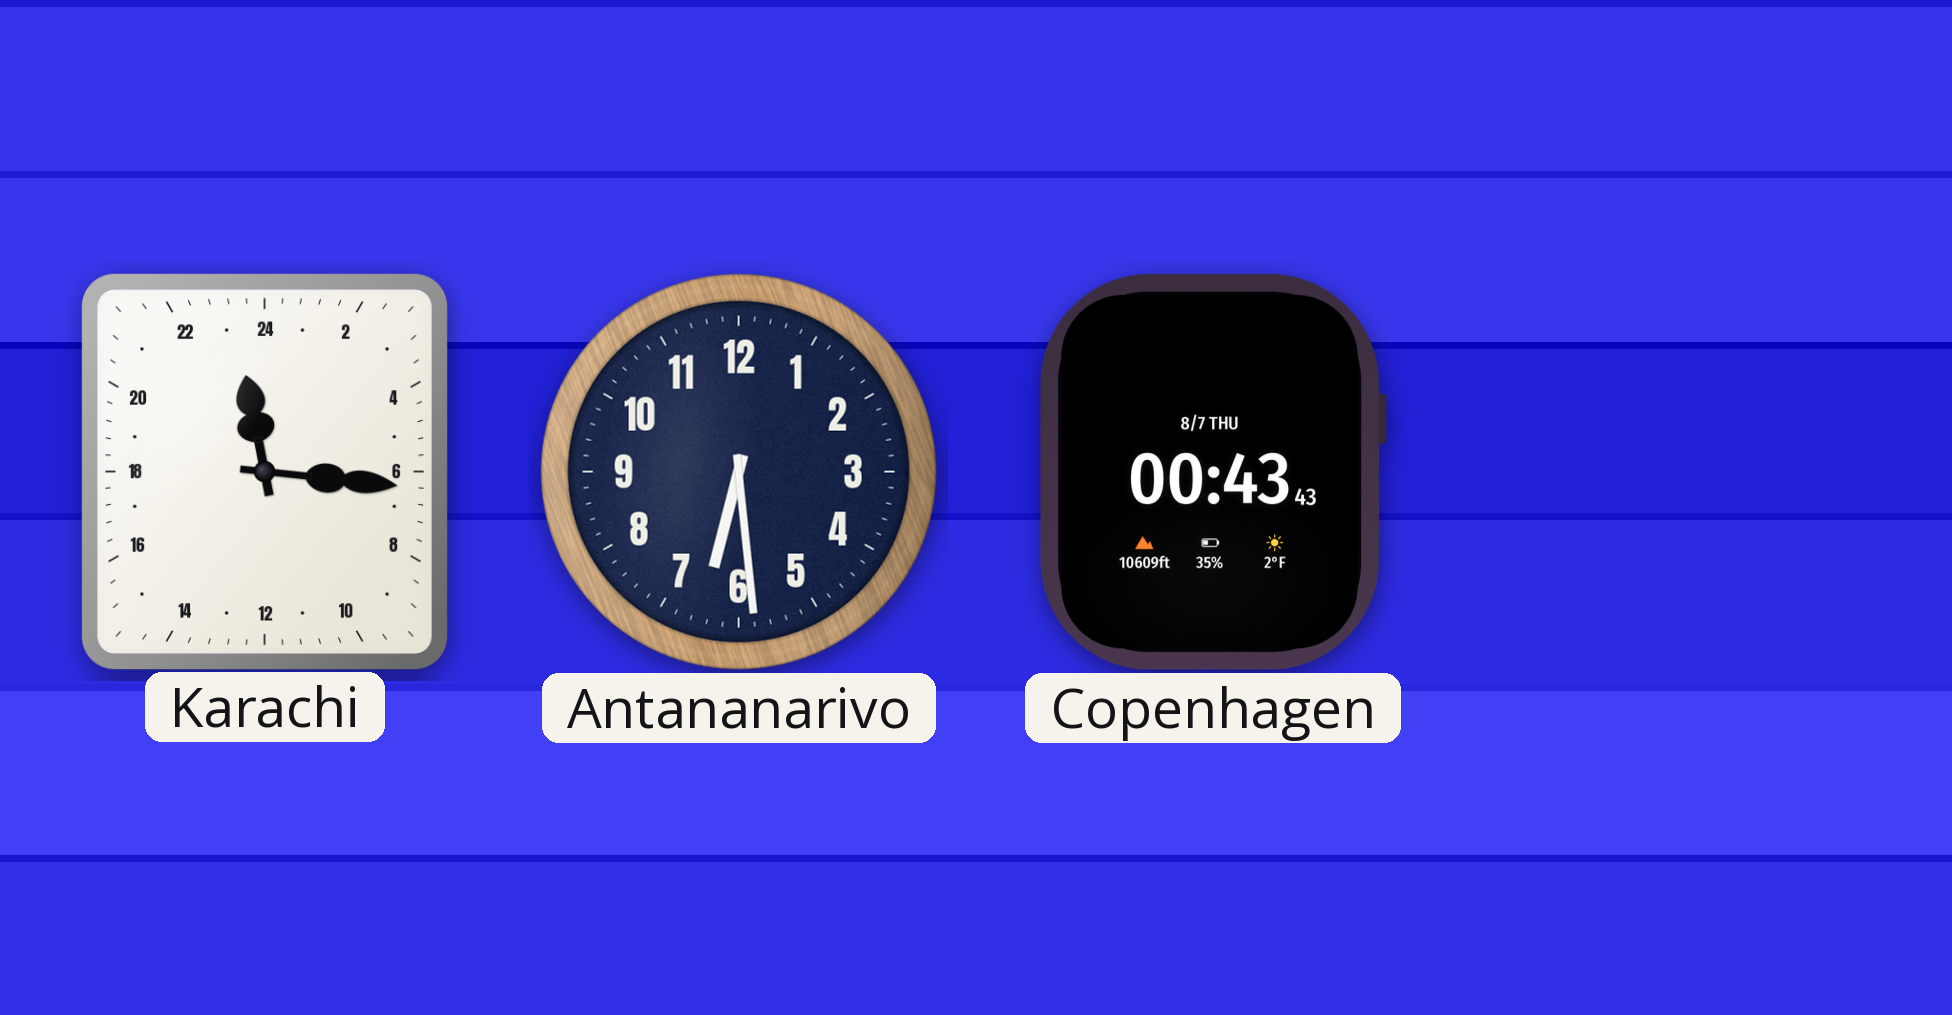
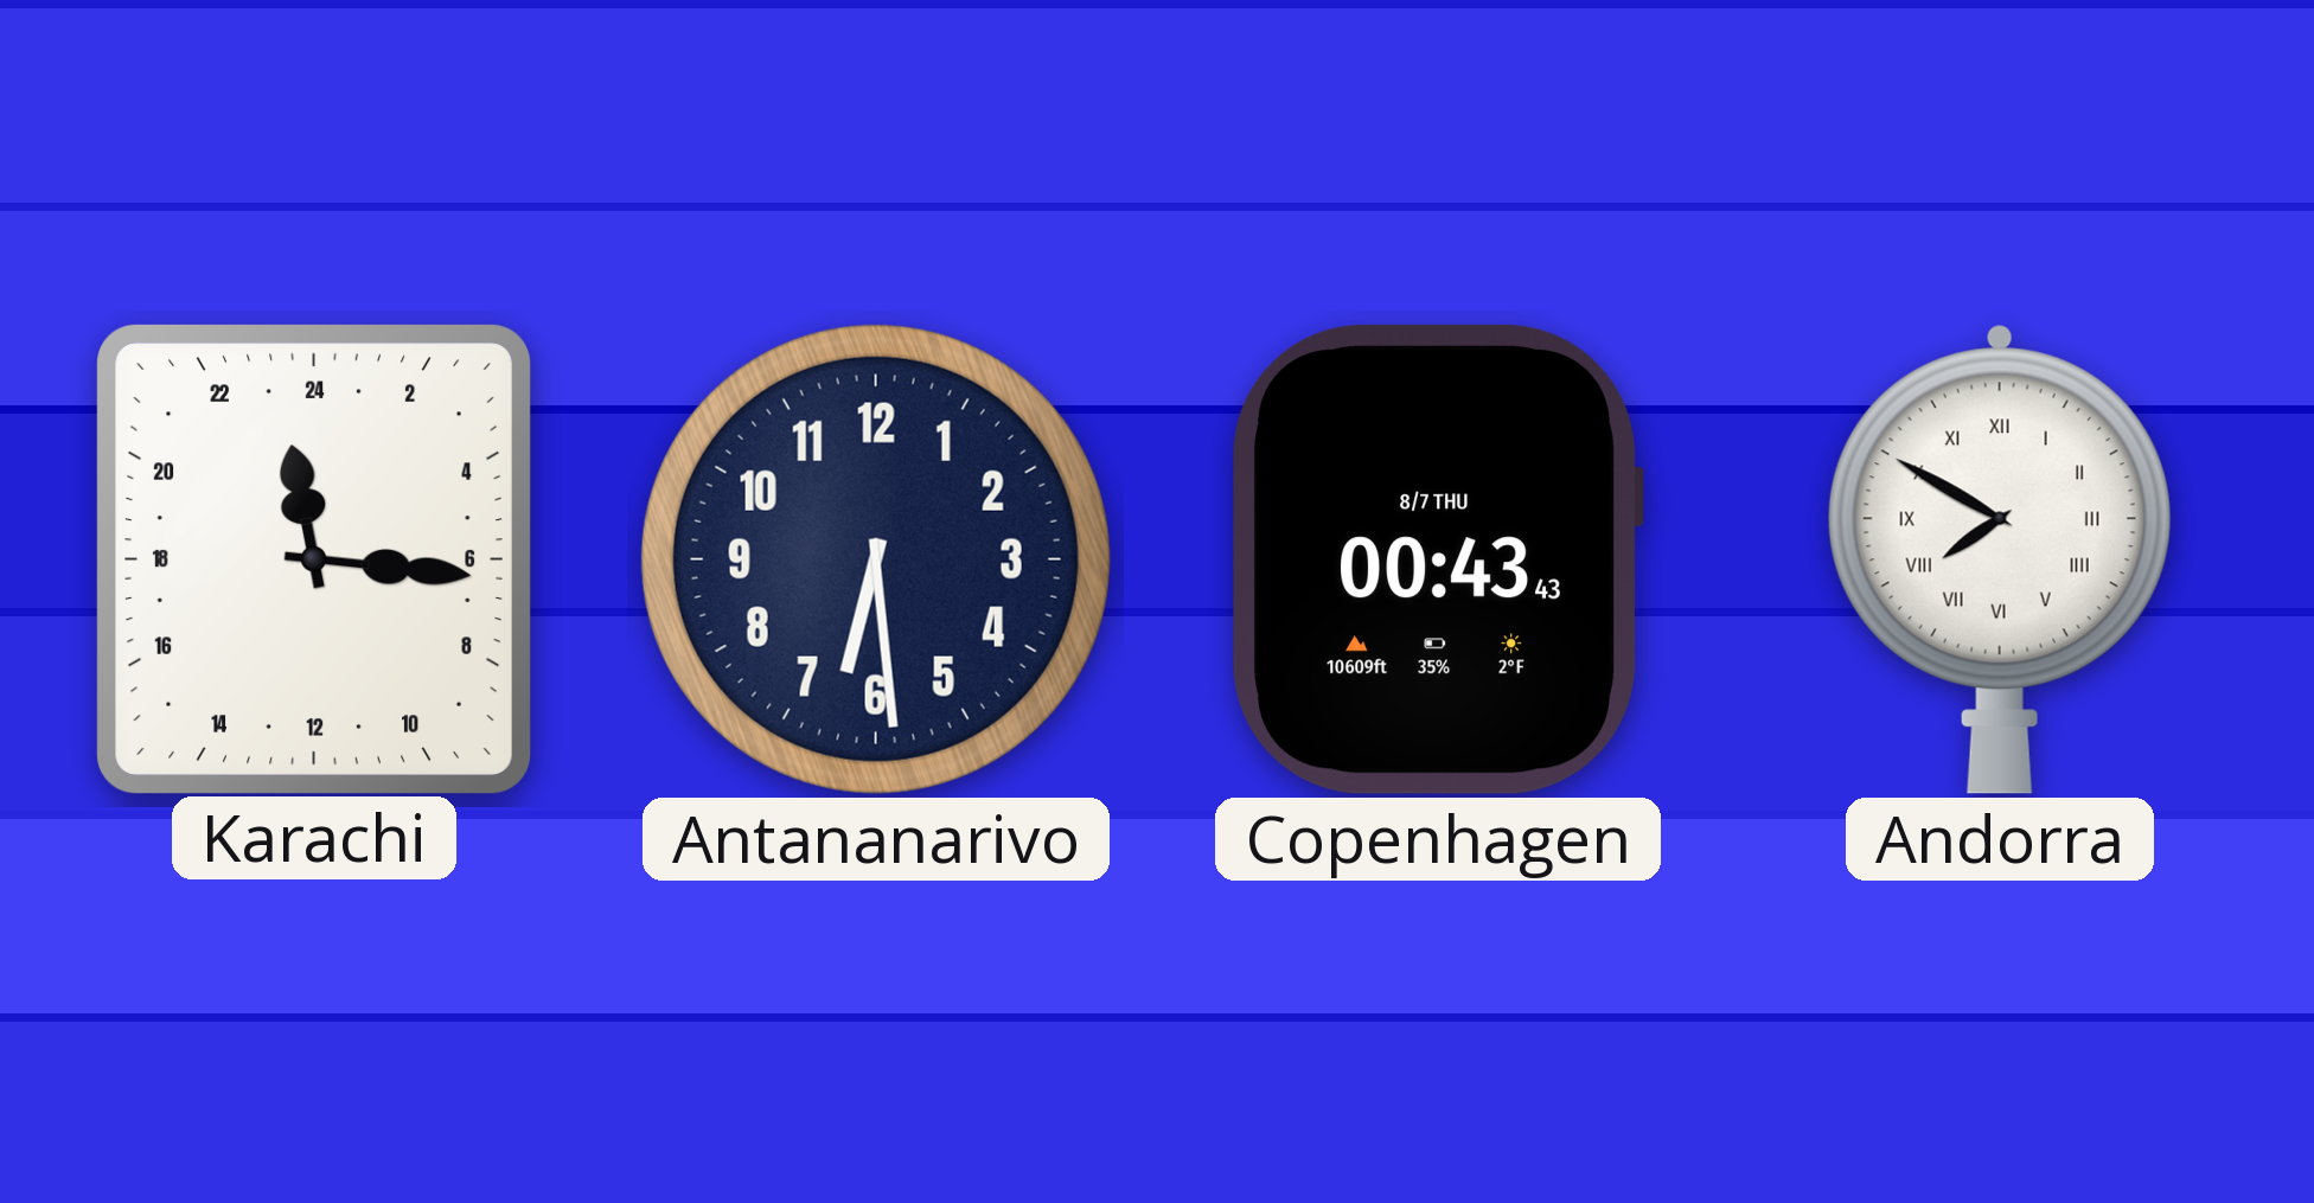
Andorra: none -> 7:50
